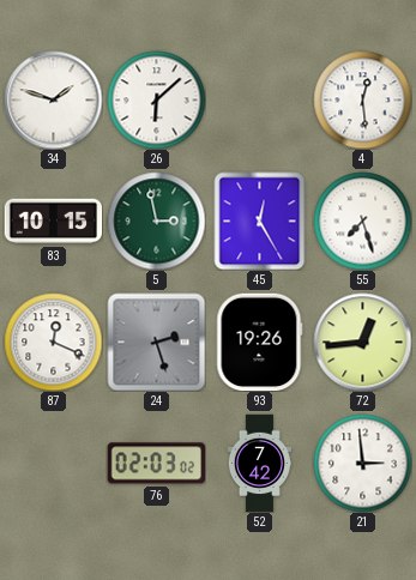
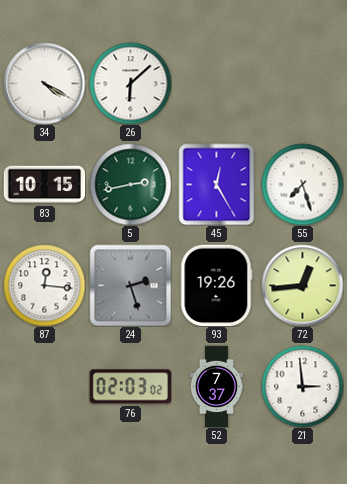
34: 1:48 -> 4:20
4: 12:29 -> none
5: 2:58 -> 2:43
87: 12:19 -> 12:16
52: 7:42 -> 7:37
